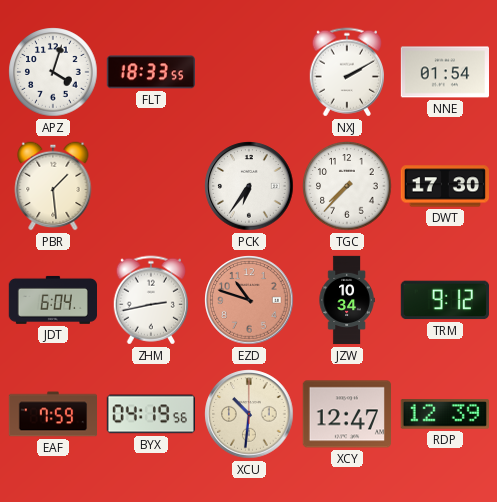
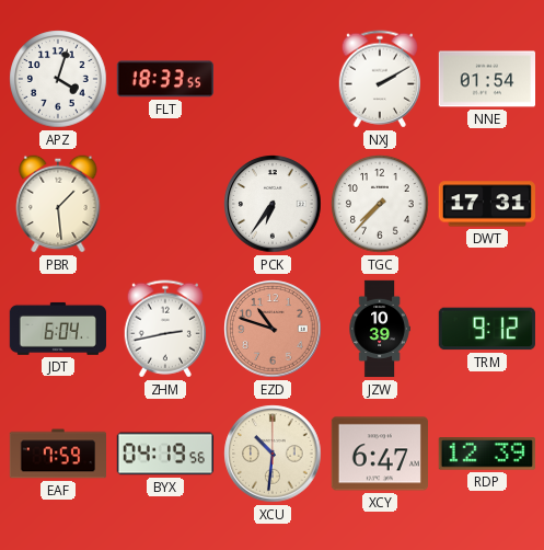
DWT: 17:30 -> 17:31
JZW: 10:34 -> 10:39
XCY: 12:47 -> 6:47
